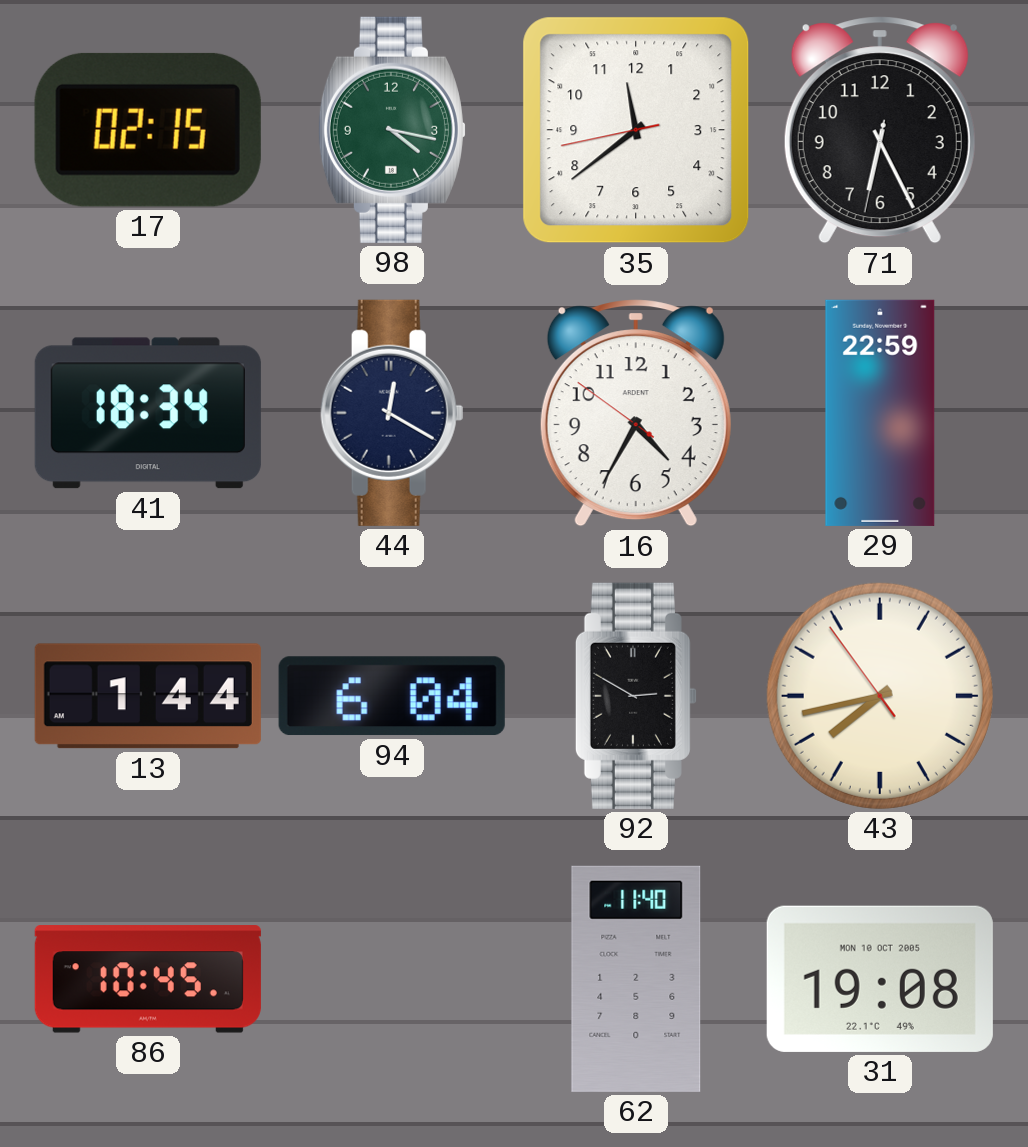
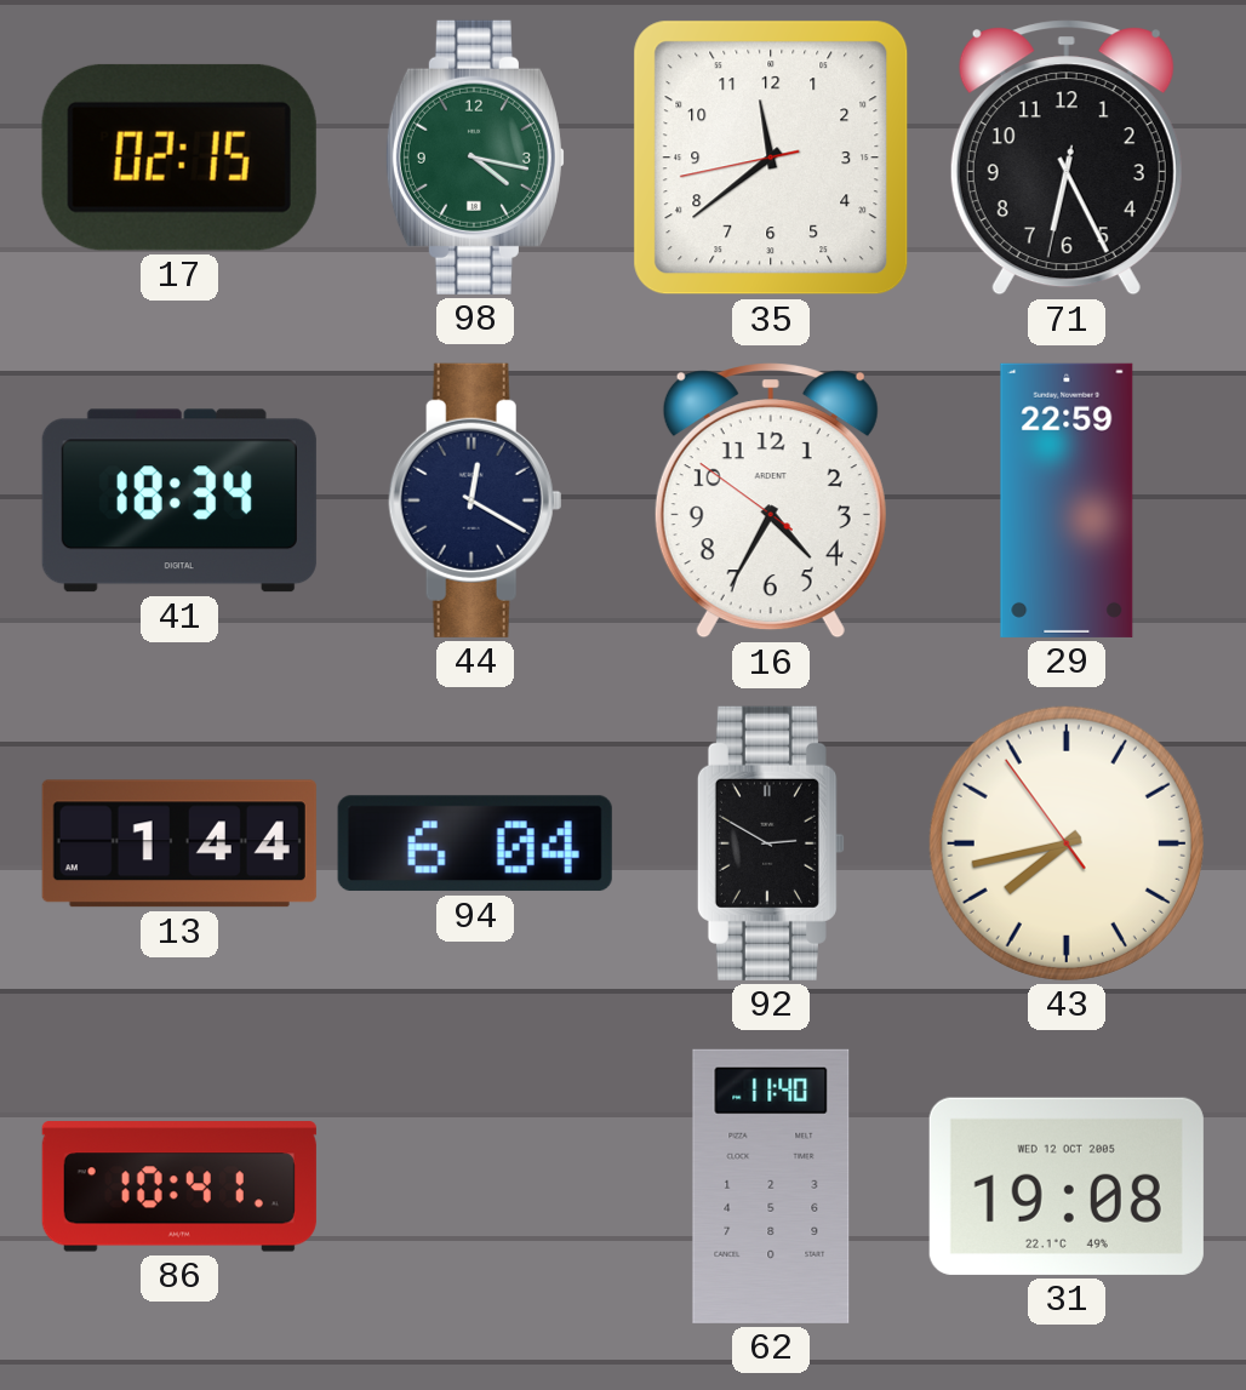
86: 10:45 -> 10:41
31 date: MON 10 OCT 2005 -> WED 12 OCT 2005
